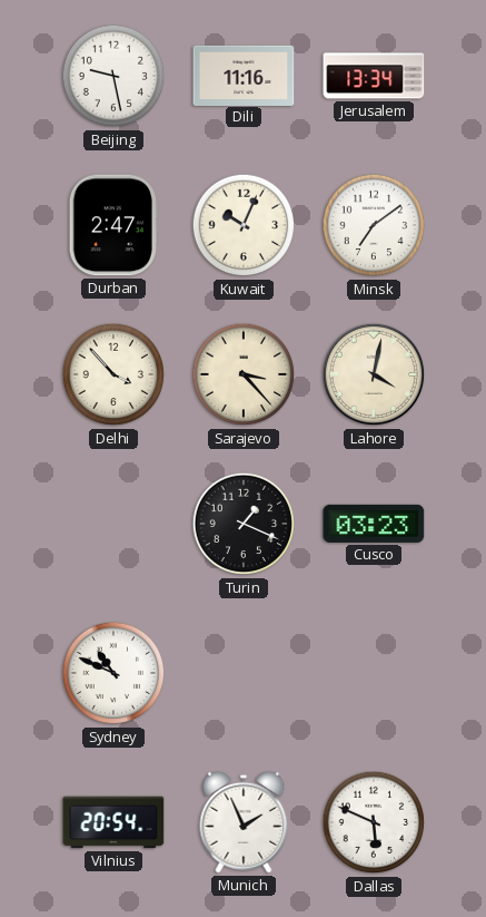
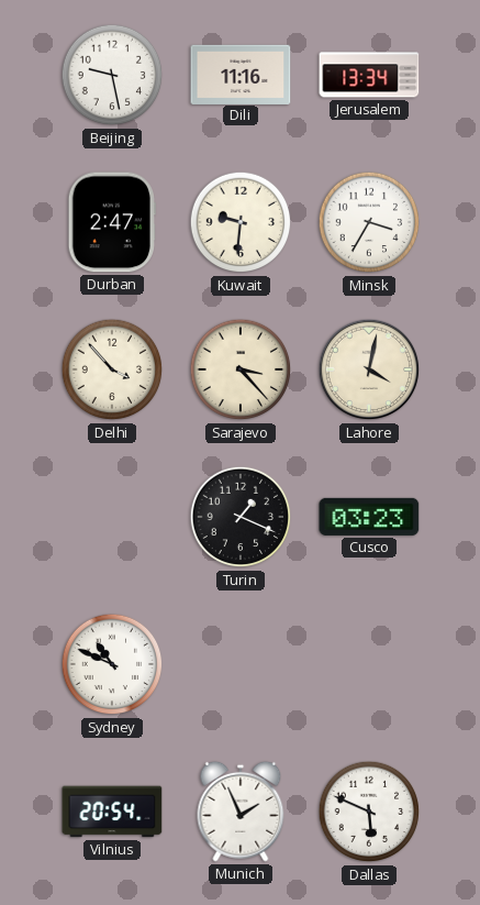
Kuwait: 10:04 -> 9:31
Minsk: 7:09 -> 3:35
